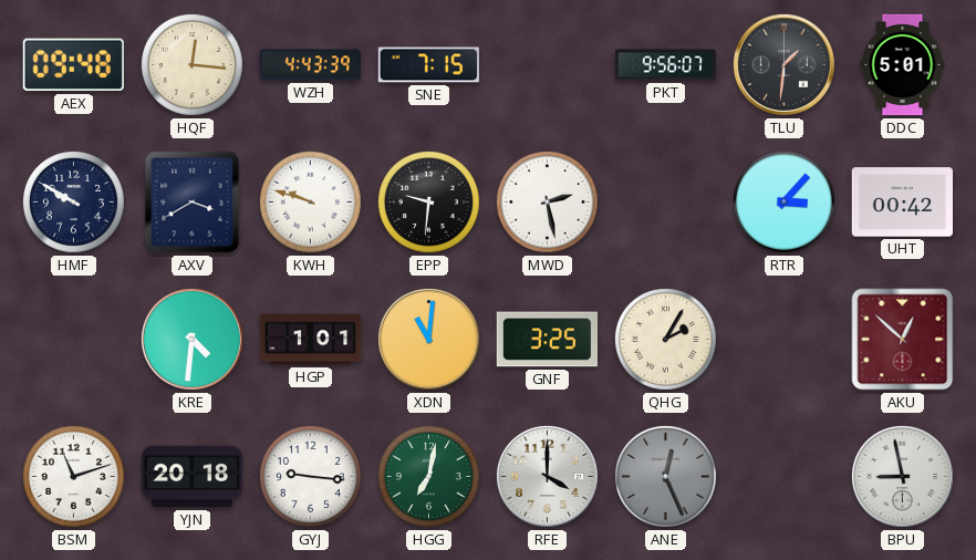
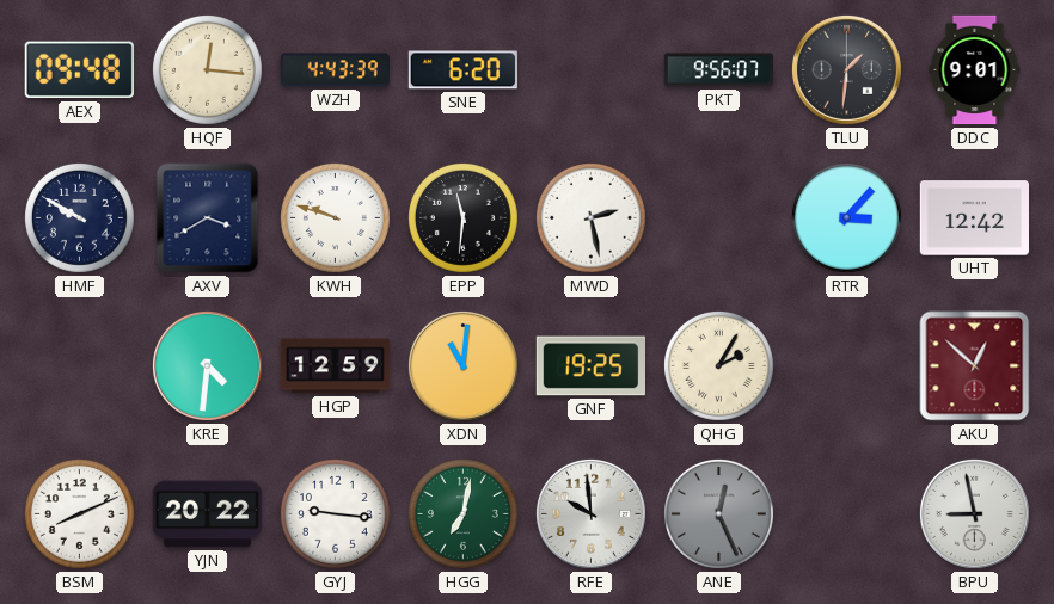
SNE: 7:15 -> 6:20
DDC: 5:01 -> 9:01
EPP: 9:31 -> 11:31
UHT: 00:42 -> 12:42
HGP: 1:01 -> 12:59
GNF: 3:25 -> 19:25
BSM: 11:12 -> 8:11
YJN: 20:18 -> 20:22
RFE: 4:00 -> 9:59
